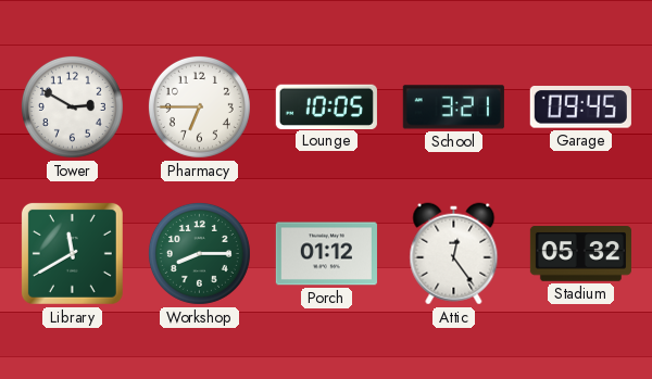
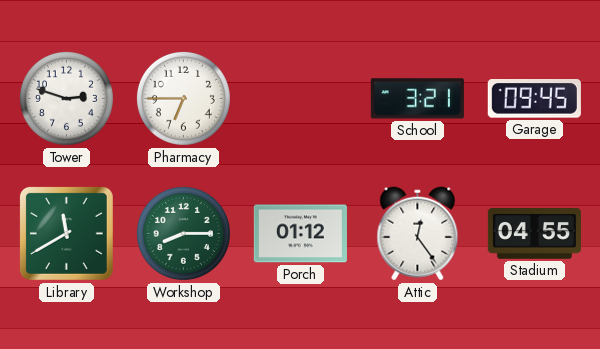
Tower: 2:50 -> 2:48
Lounge: 10:05 -> none
Stadium: 05:32 -> 04:55
